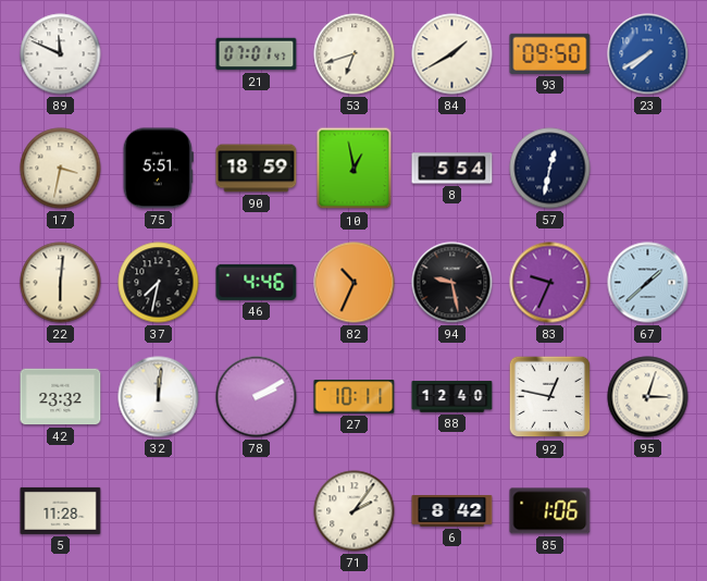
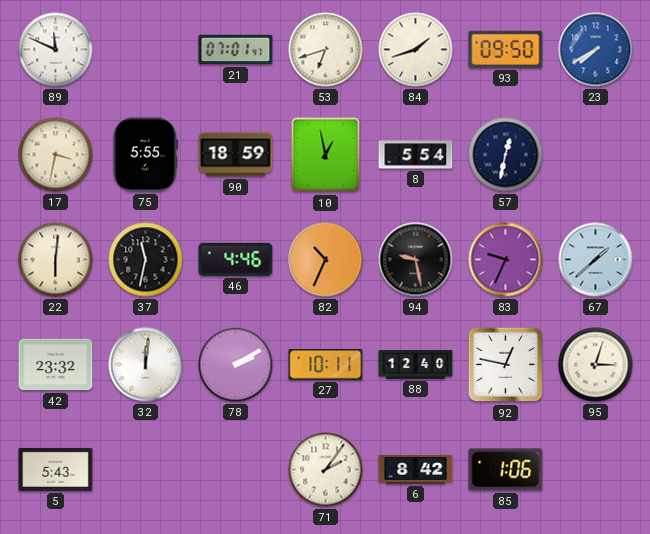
84: 1:40 -> 1:42
75: 5:51 -> 5:55
37: 7:32 -> 11:32
5: 11:28 -> 5:43
